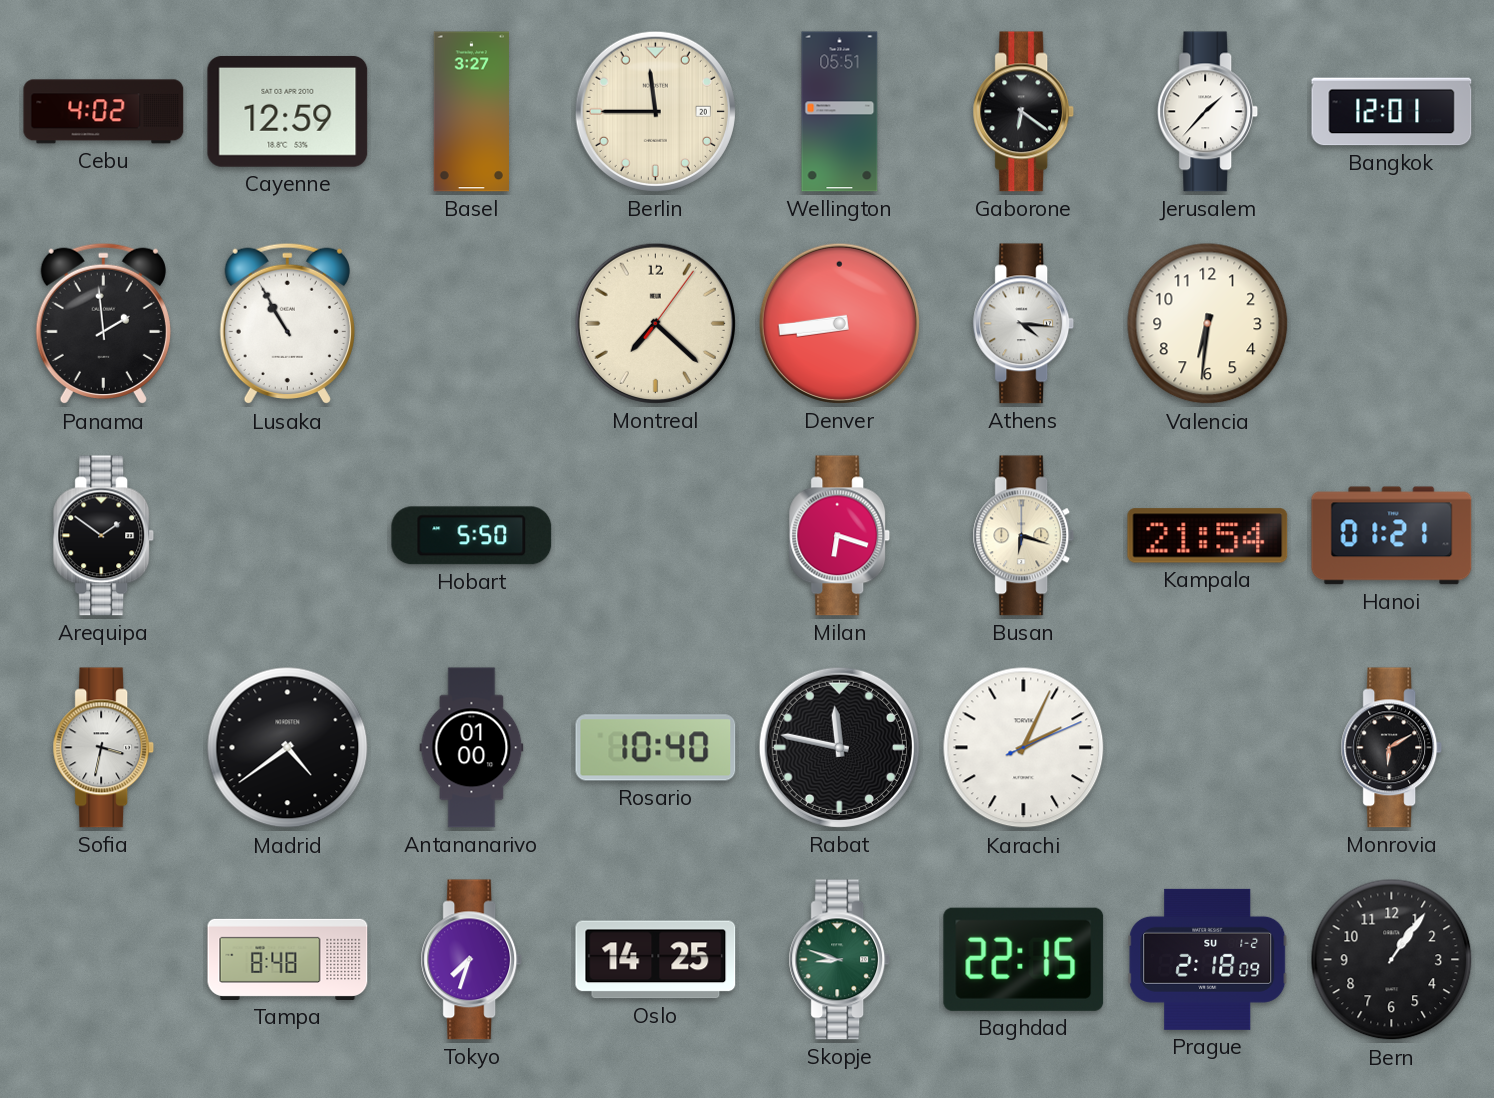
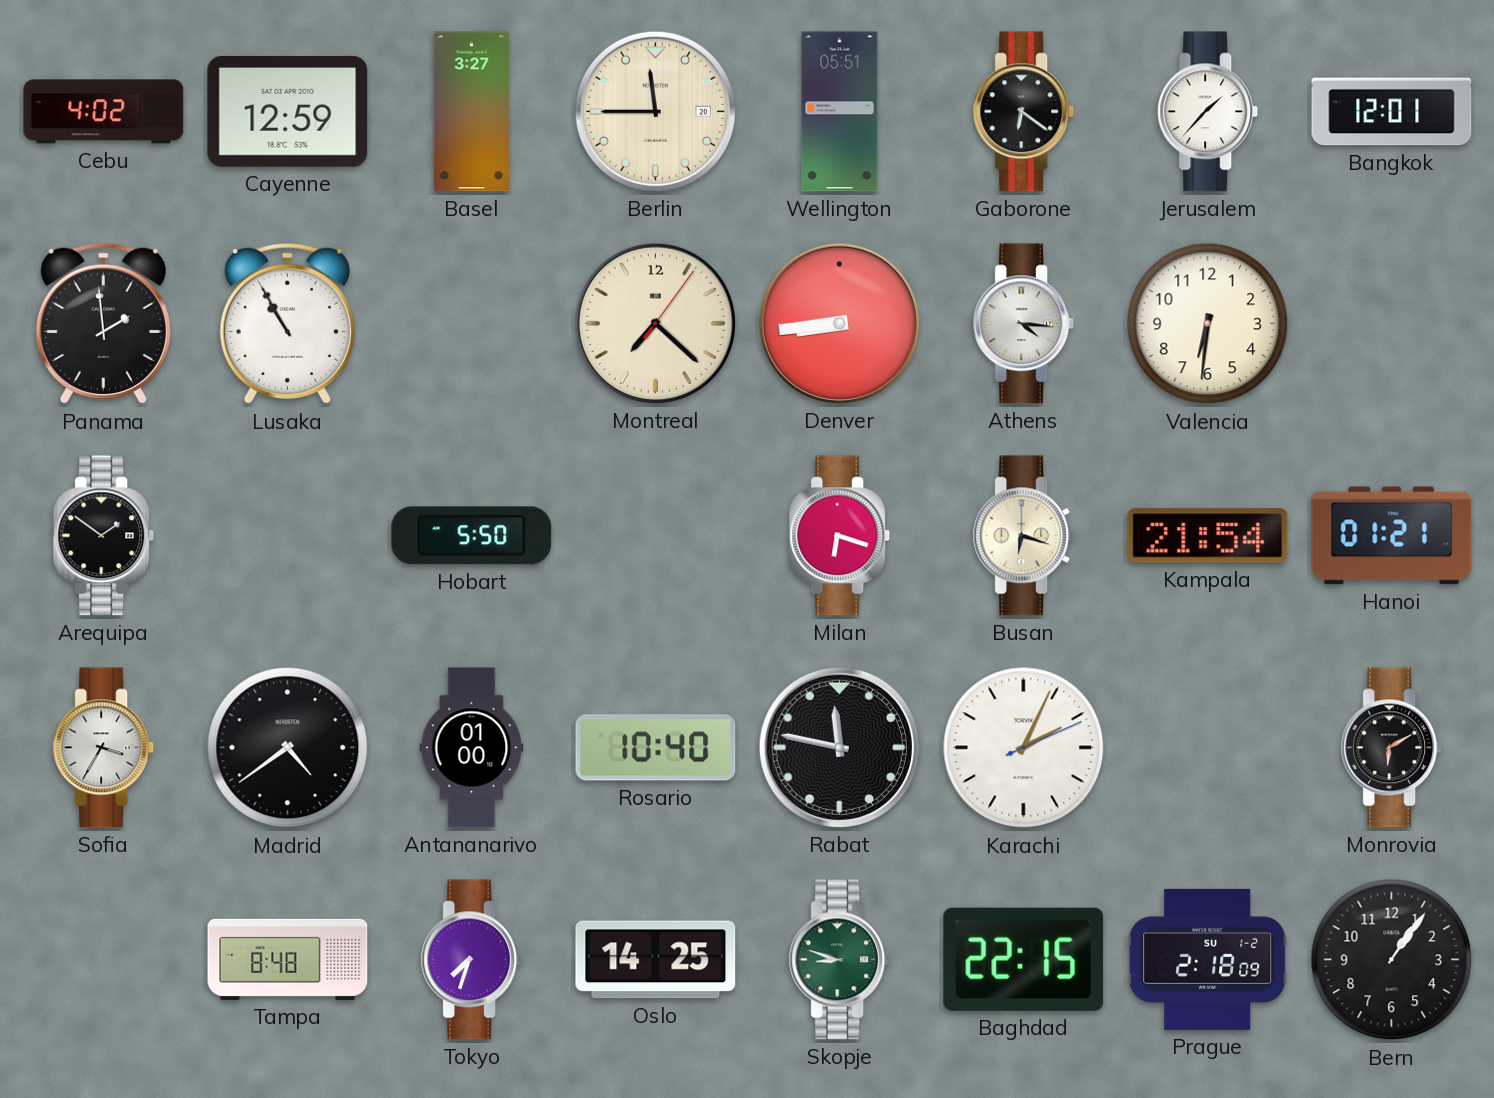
Sofia: 3:32 -> 3:35
